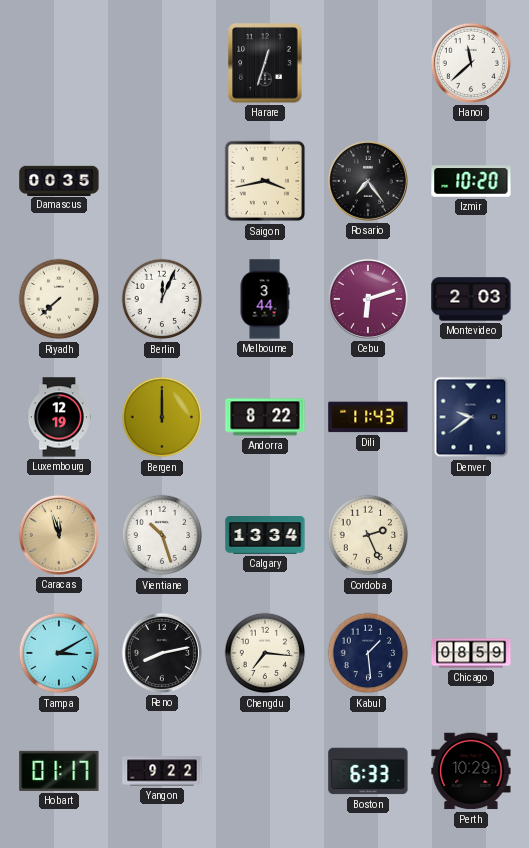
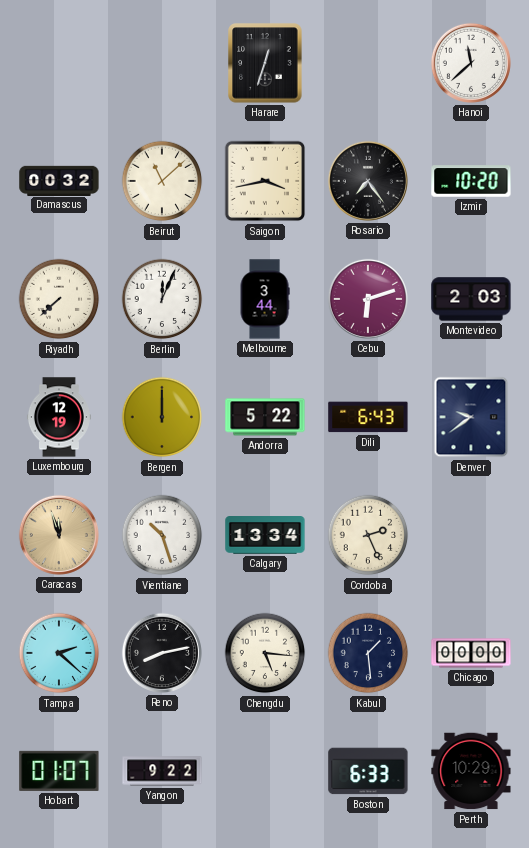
Damascus: 00:35 -> 00:32
Beirut: none -> 11:08
Andorra: 8:22 -> 5:22
Dili: 11:43 -> 6:43
Tampa: 3:10 -> 2:22
Chengdu: 7:16 -> 5:16
Chicago: 08:59 -> 00:00
Hobart: 01:17 -> 01:07
